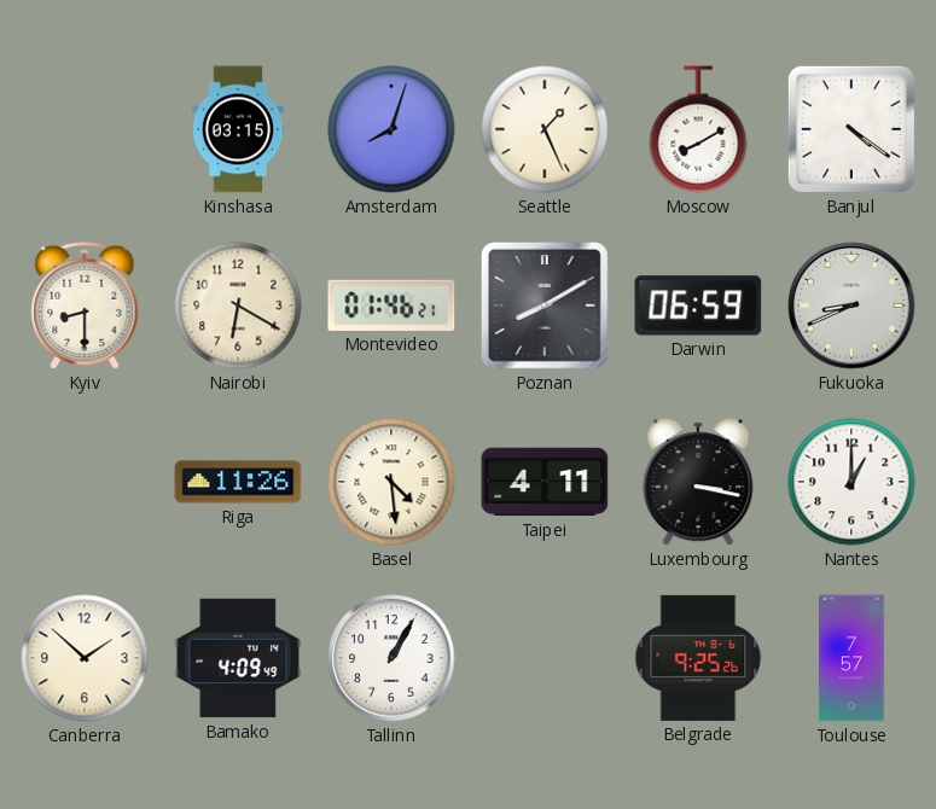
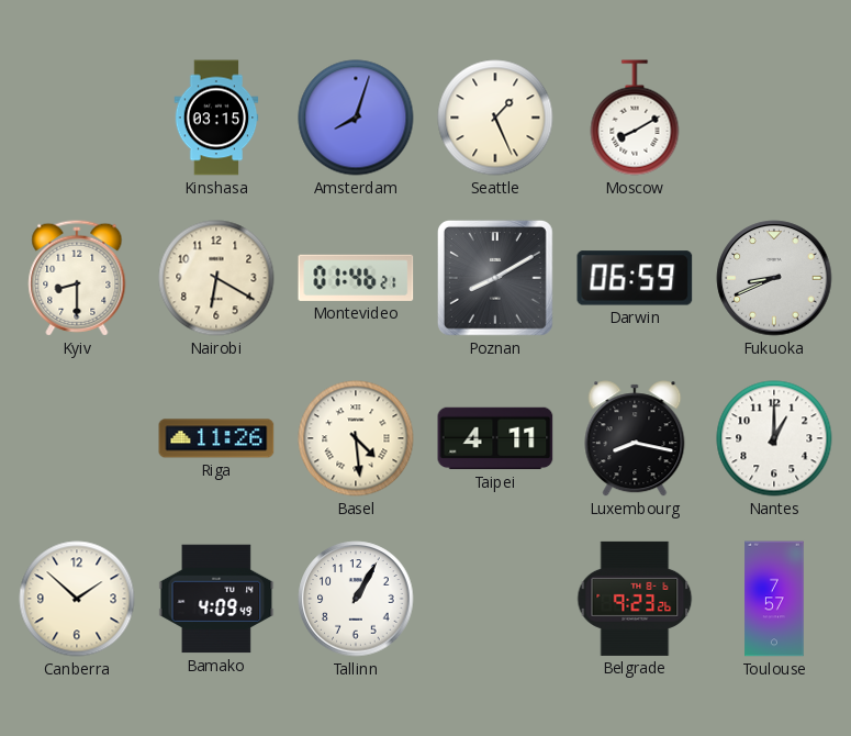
Banjul: 4:21 -> none
Luxembourg: 3:17 -> 8:17
Belgrade: 9:25 -> 9:23
